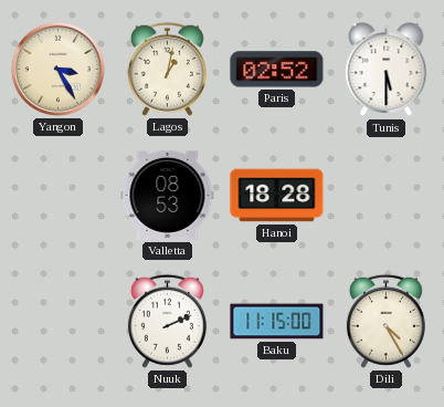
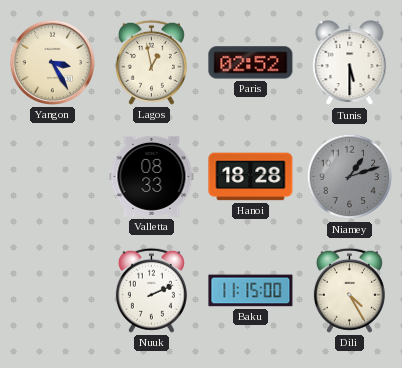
Lagos: 1:02 -> 12:58
Valletta: 08:53 -> 08:33
Niamey: none -> 1:12
